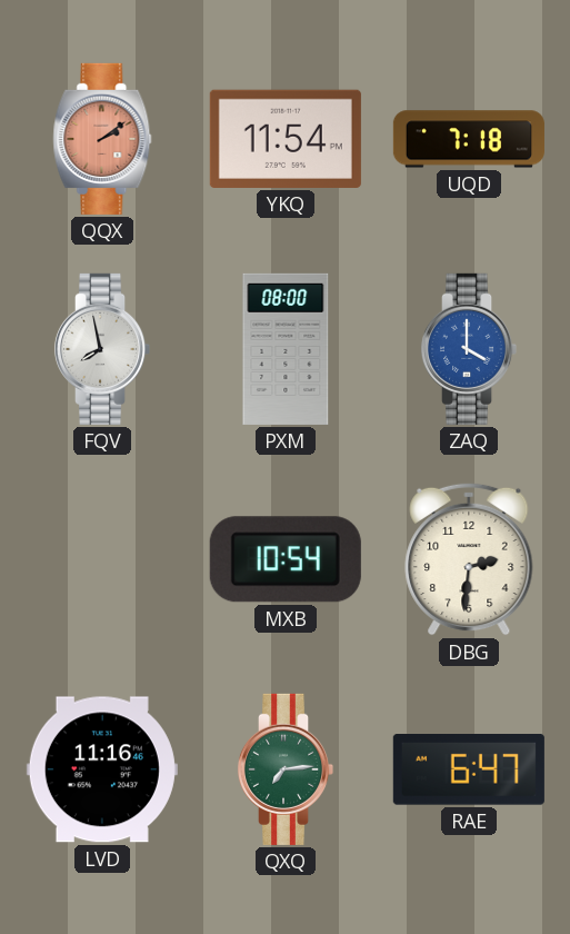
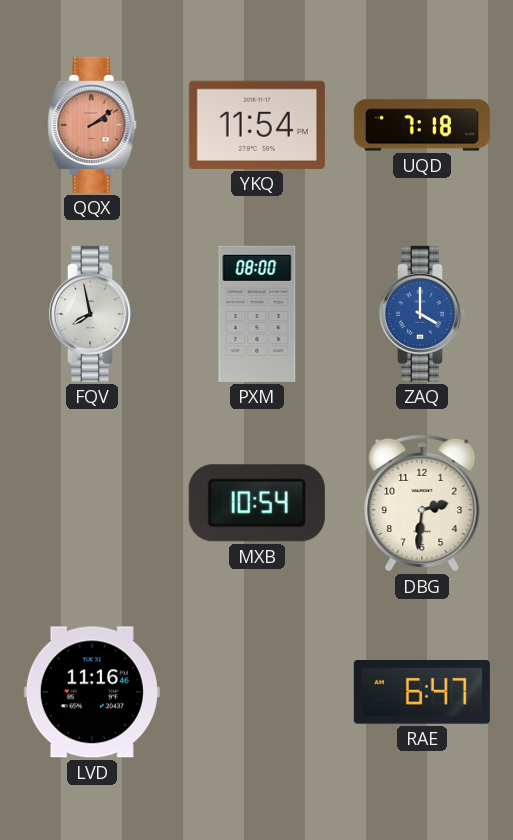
QXQ: 7:14 -> none
